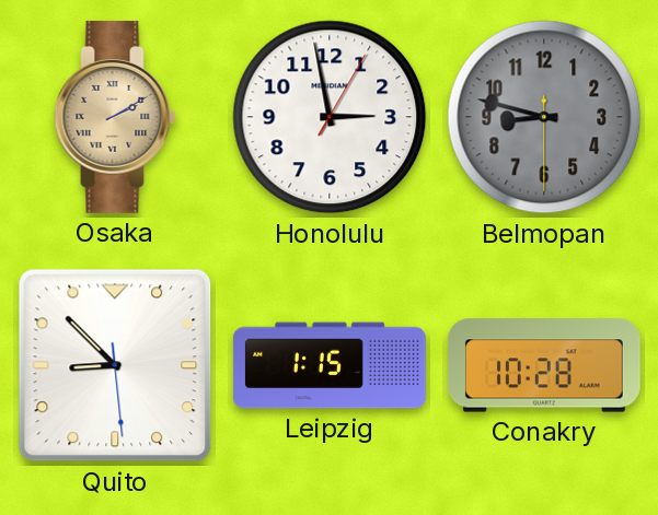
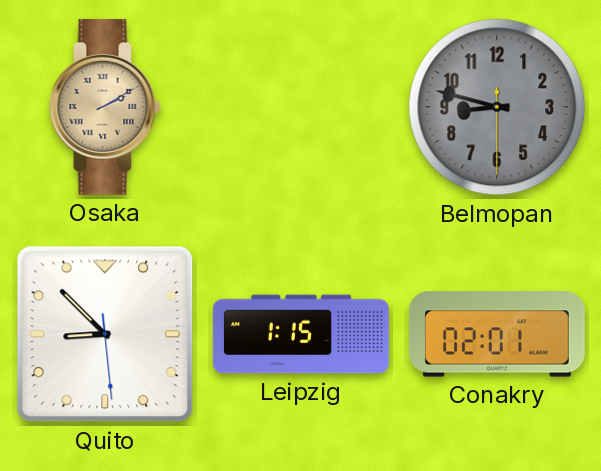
Honolulu: 2:58 -> none
Conakry: 10:28 -> 02:01
